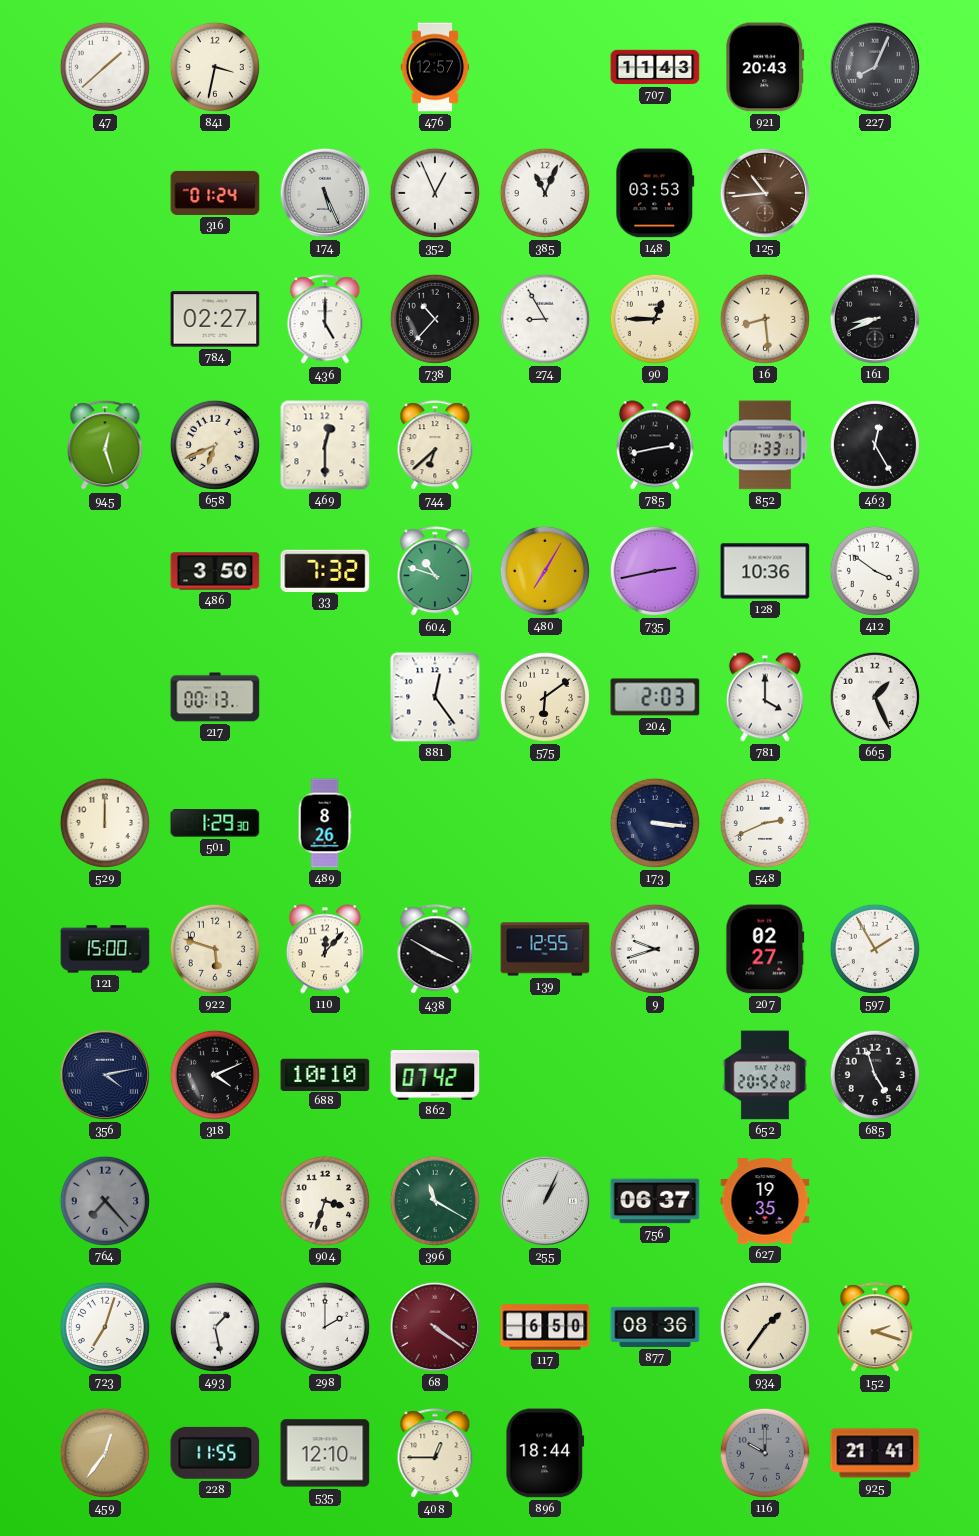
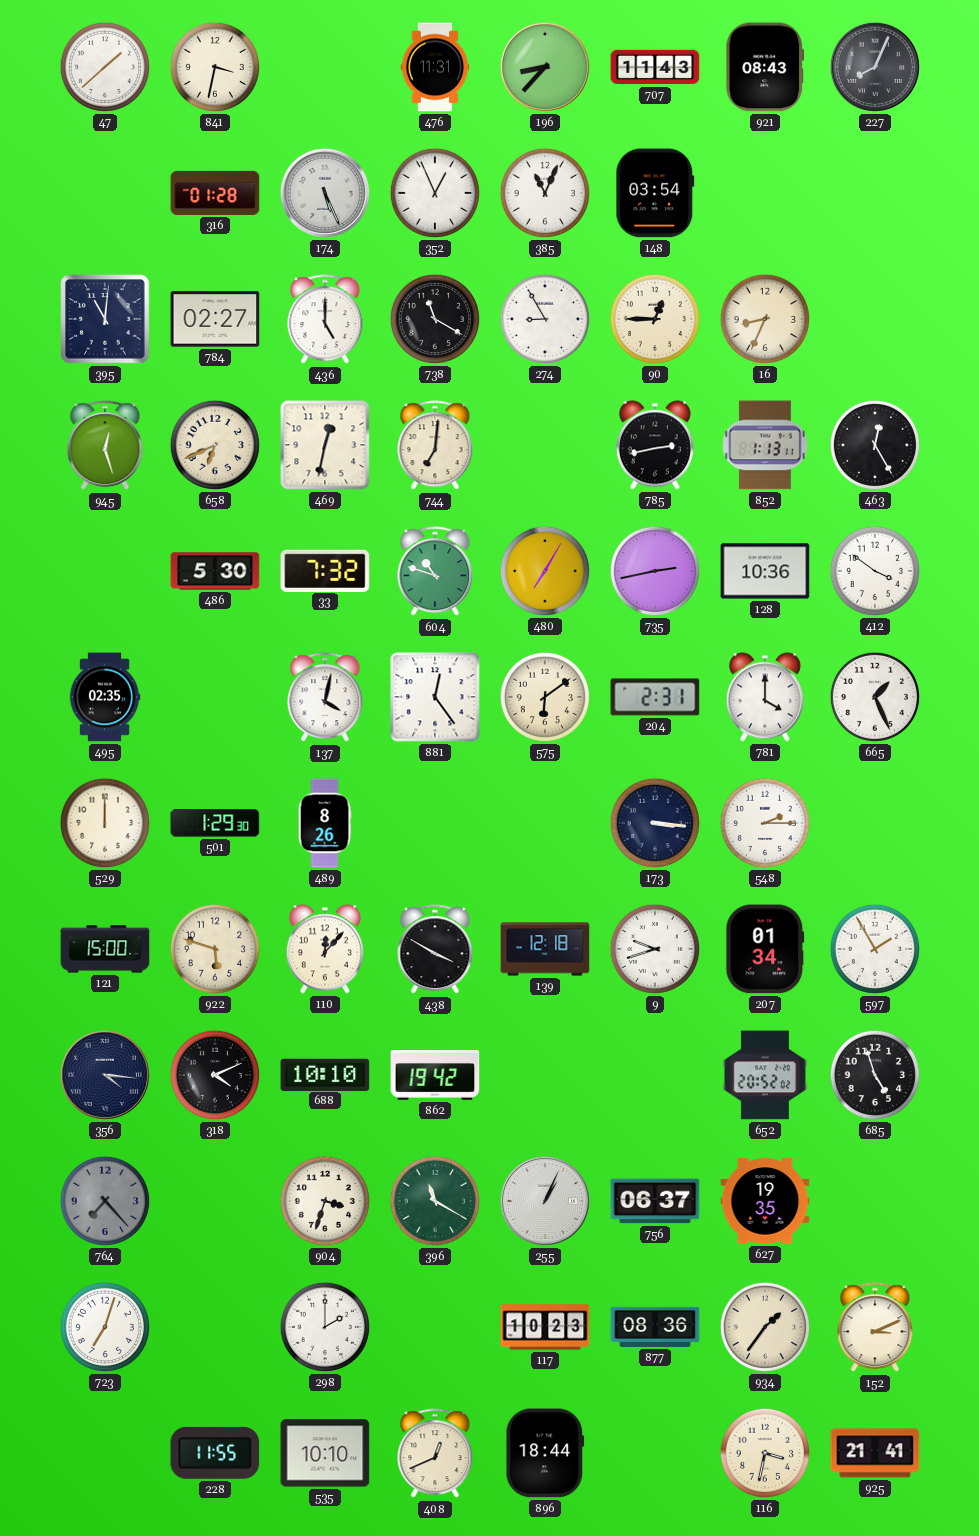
476: 12:57 -> 11:31
196: none -> 8:37
921: 20:43 -> 08:43
316: 01:24 -> 01:28
148: 03:53 -> 03:54
125: 10:44 -> none
395: none -> 11:01
738: 10:37 -> 11:20
16: 8:29 -> 8:34
161: 8:41 -> none
469: 12:30 -> 12:32
744: 6:38 -> 7:01
852: 1:33 -> 1:13
486: 3:50 -> 5:30
495: none -> 02:35
217: 00:13 -> none
137: none -> 4:02
204: 2:03 -> 2:31
548: 2:41 -> 2:15
139: 12:55 -> 12:18
207: 02:27 -> 01:34
356: 4:13 -> 4:16
862: 07:42 -> 19:42
493: 1:28 -> none
68: 4:21 -> none
117: 6:50 -> 10:23
152: 2:18 -> 3:11
459: 12:36 -> none
535: 12:10 -> 10:10
408: 12:45 -> 12:41
116: 10:00 -> 3:32
116 dial: grey -> cream
